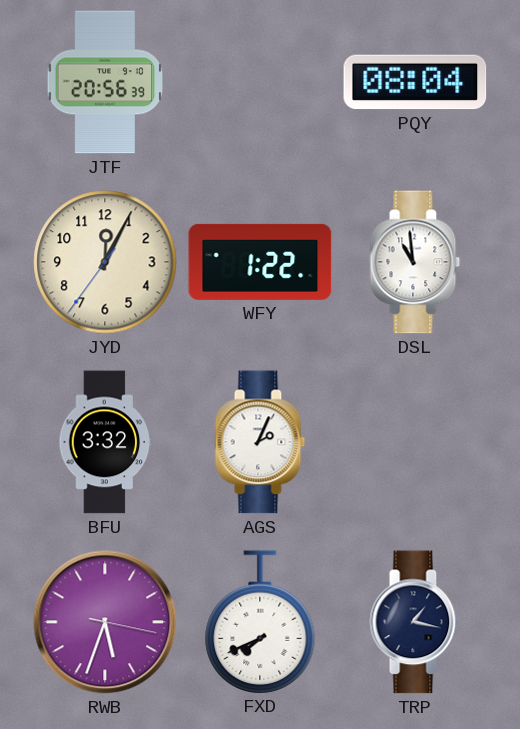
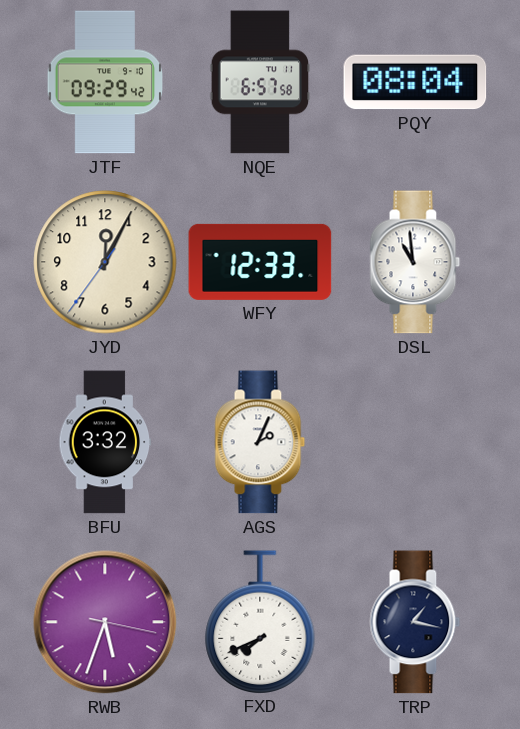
JTF: 20:56 -> 09:29
NQE: none -> 6:57
WFY: 1:22 -> 12:33
